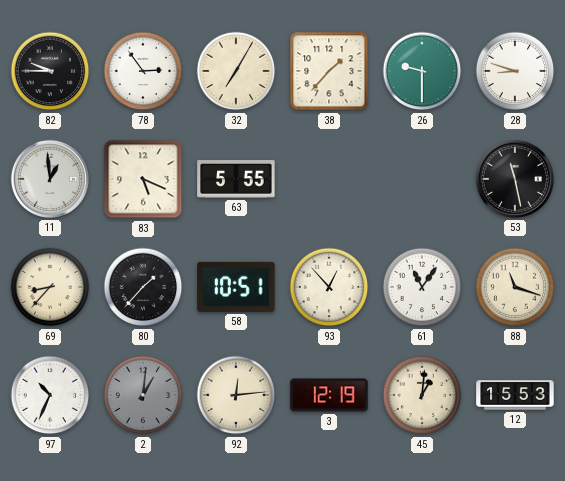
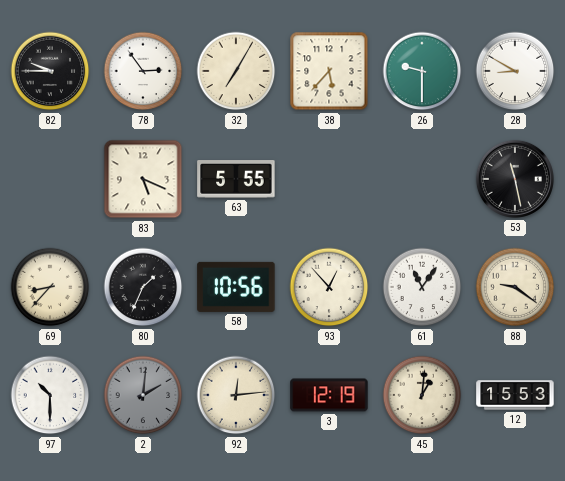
38: 1:37 -> 5:37
28: 8:48 -> 8:50
11: 12:59 -> none
80: 1:37 -> 1:34
58: 10:51 -> 10:56
88: 11:18 -> 9:21
97: 10:34 -> 10:30
2: 1:01 -> 2:01
